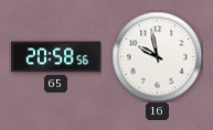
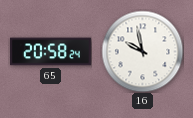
65: 20:58:56 -> 20:58:24
